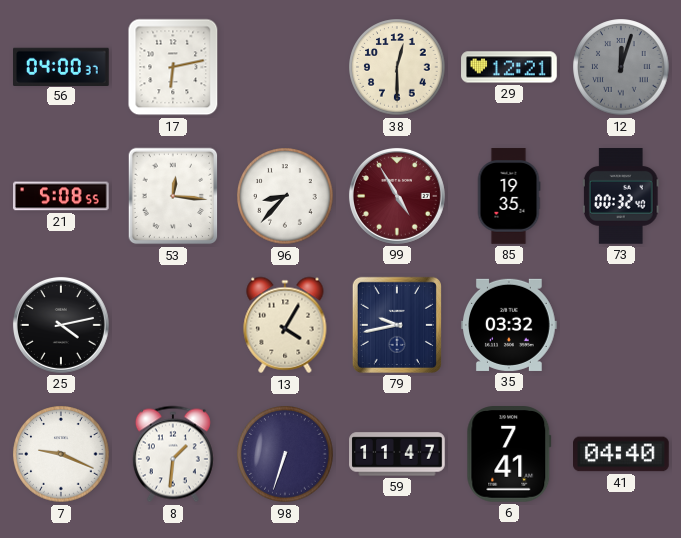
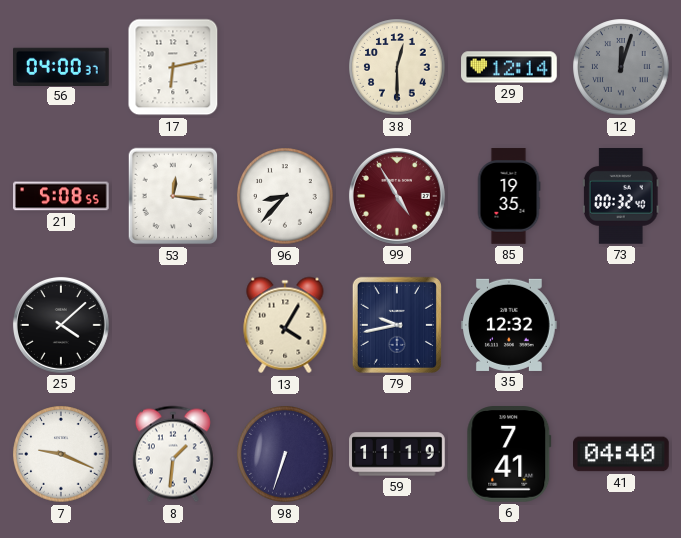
29: 12:21 -> 12:14
25: 4:13 -> 4:08
35: 03:32 -> 12:32
59: 11:47 -> 11:19
